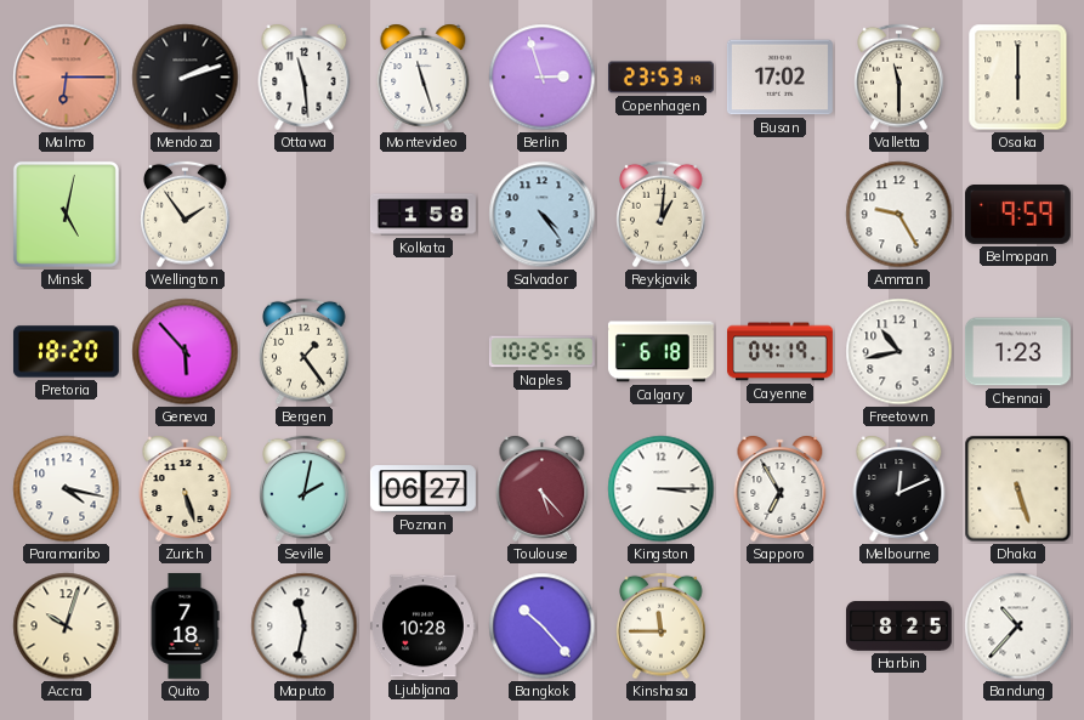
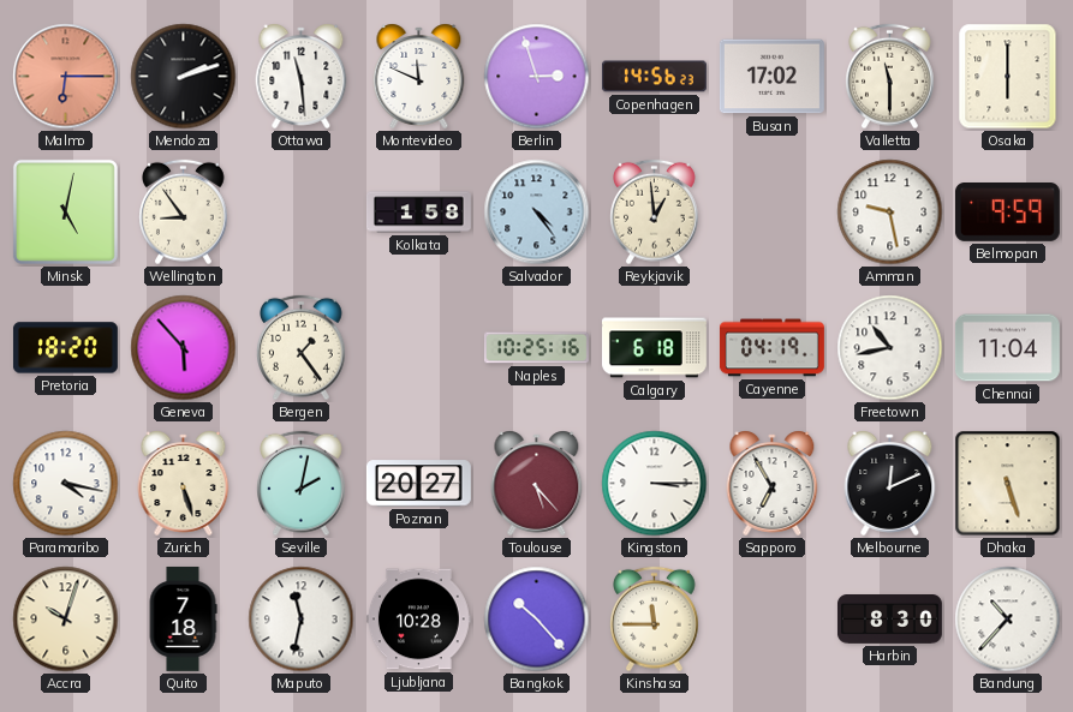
Montevideo: 11:27 -> 11:49
Copenhagen: 23:53 -> 14:56
Wellington: 1:54 -> 8:54
Reykjavik: 1:01 -> 12:59
Amman: 9:25 -> 9:28
Chennai: 1:23 -> 11:04
Poznan: 06:27 -> 20:27
Harbin: 8:25 -> 8:30
